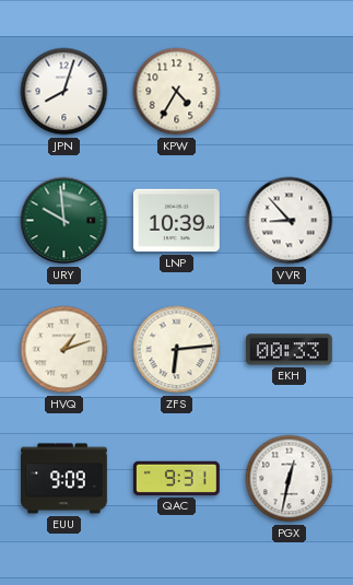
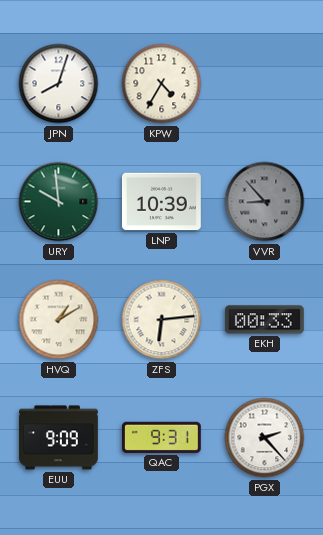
VVR dial: white -> grey
HVQ: 1:12 -> 1:10
PGX: 12:32 -> 2:23
